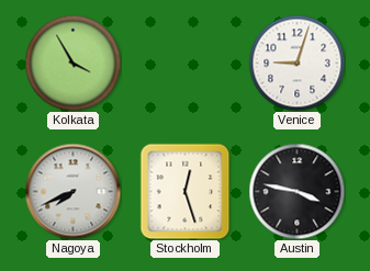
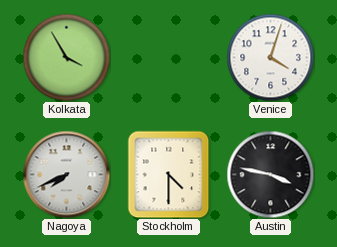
Venice: 9:03 -> 4:03
Stockholm: 12:27 -> 4:30
